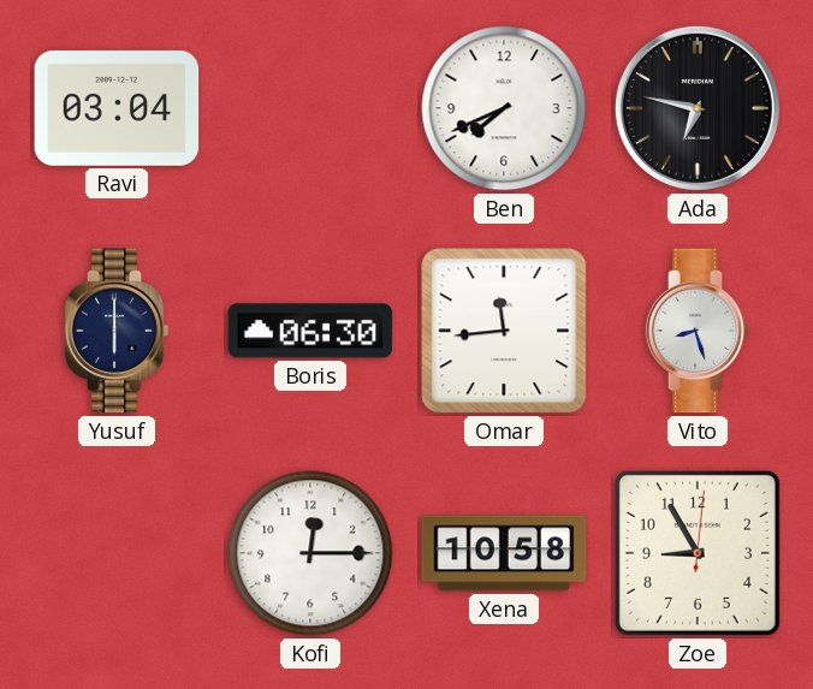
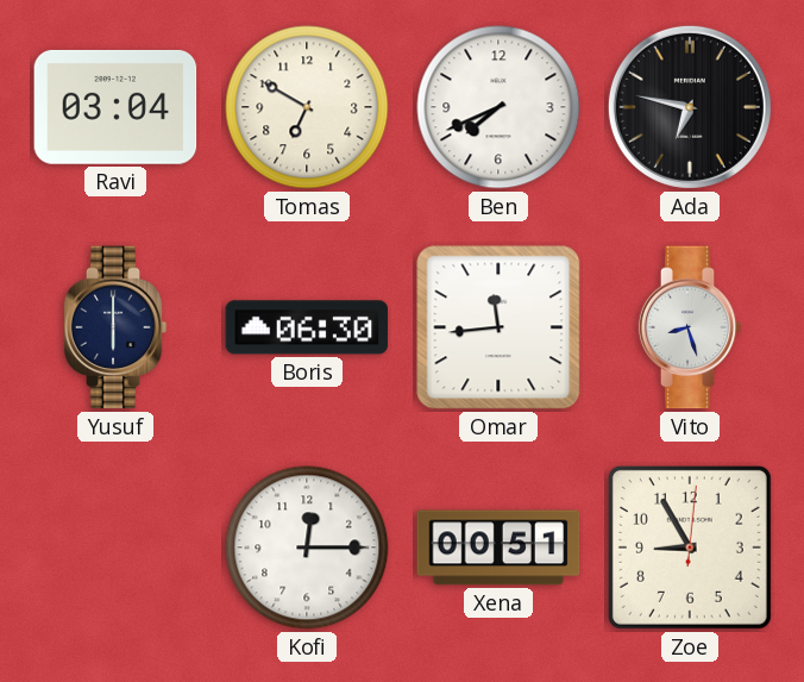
Tomas: none -> 6:50
Xena: 10:58 -> 00:51
